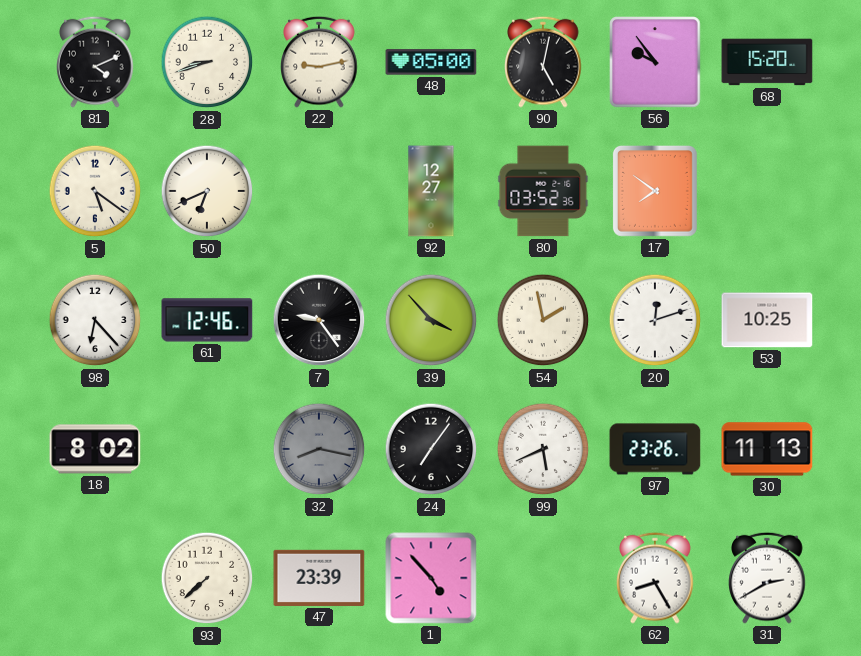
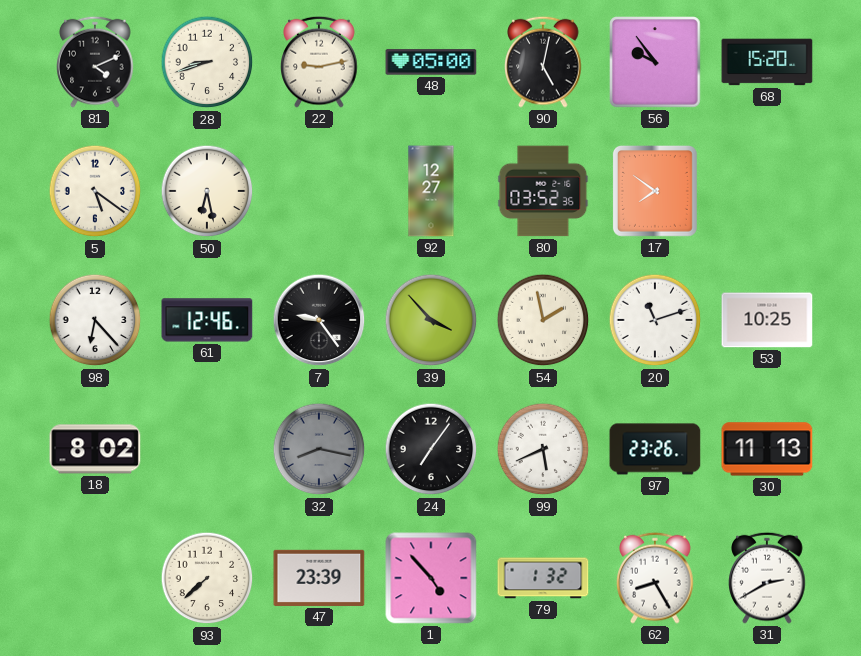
50: 6:41 -> 6:28
20: 12:12 -> 11:12
79: none -> 1:32
